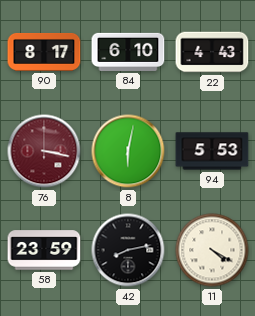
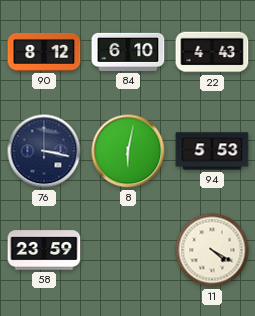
90: 8:17 -> 8:12
76 dial: burgundy -> navy
42: 8:13 -> none
